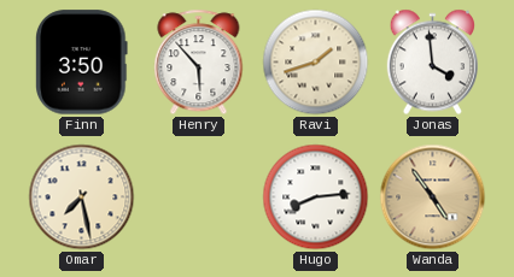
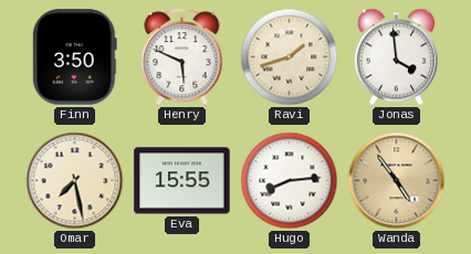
Henry: 5:53 -> 5:49
Eva: none -> 15:55
